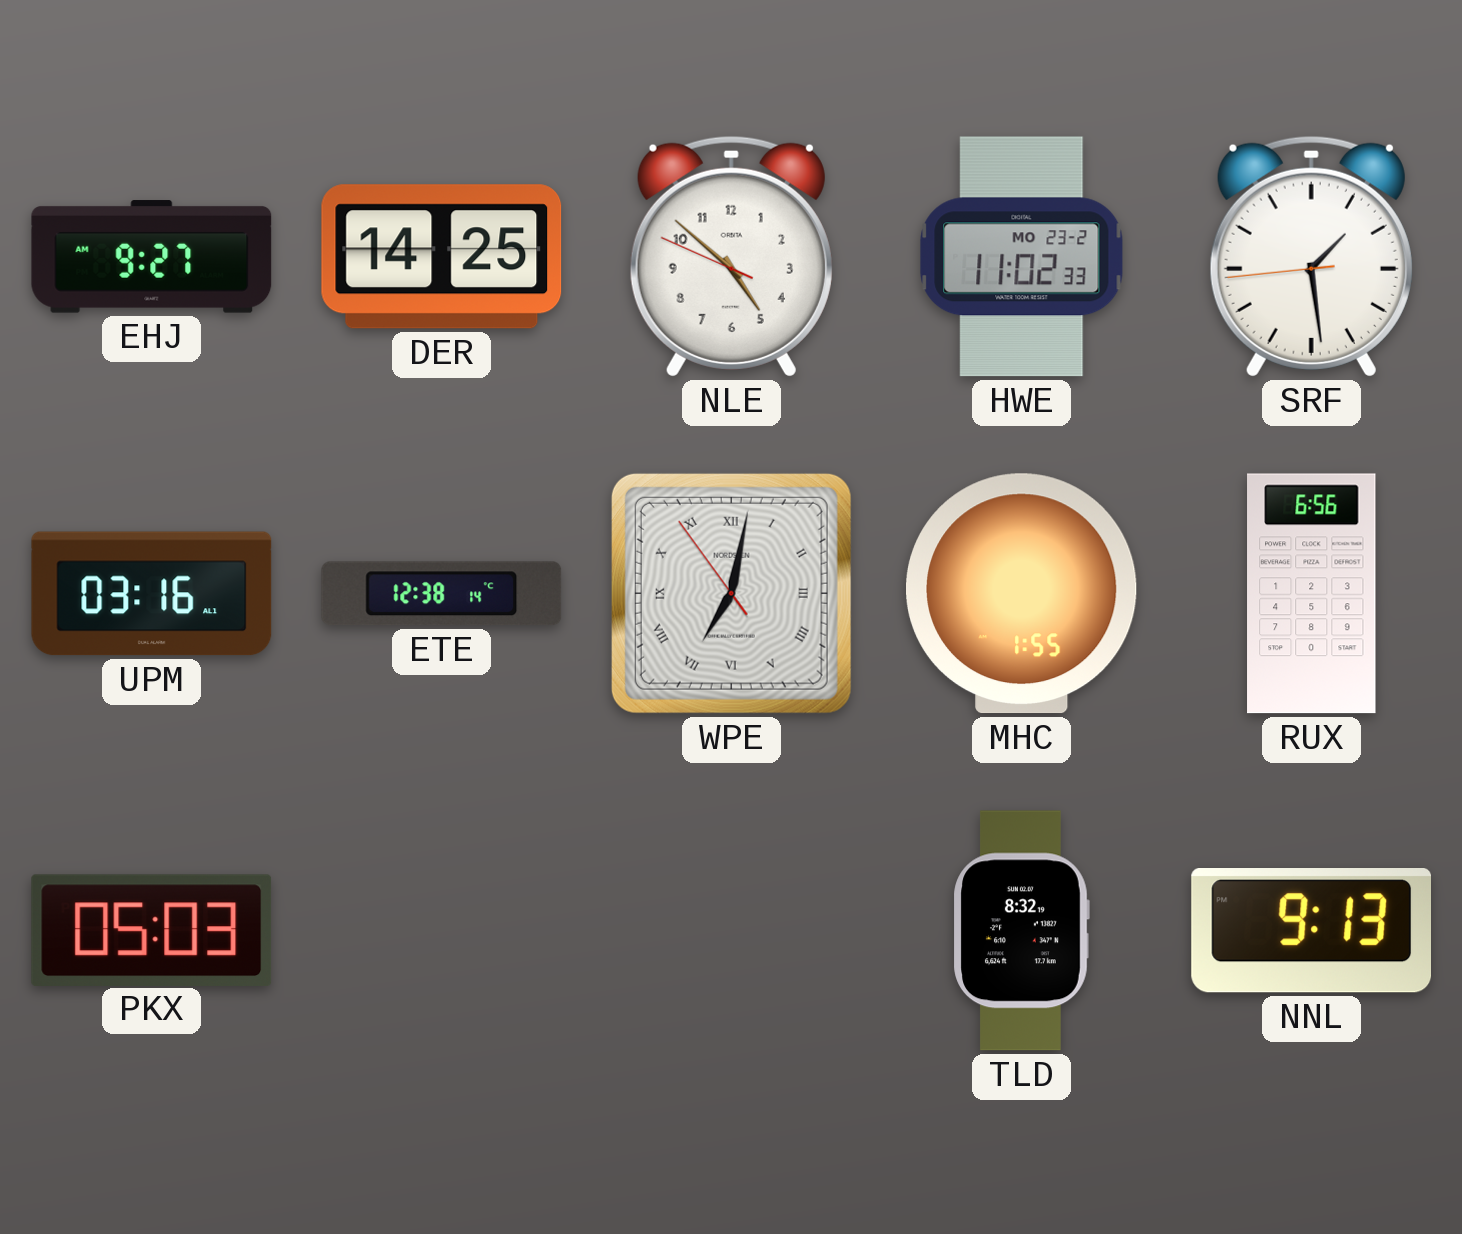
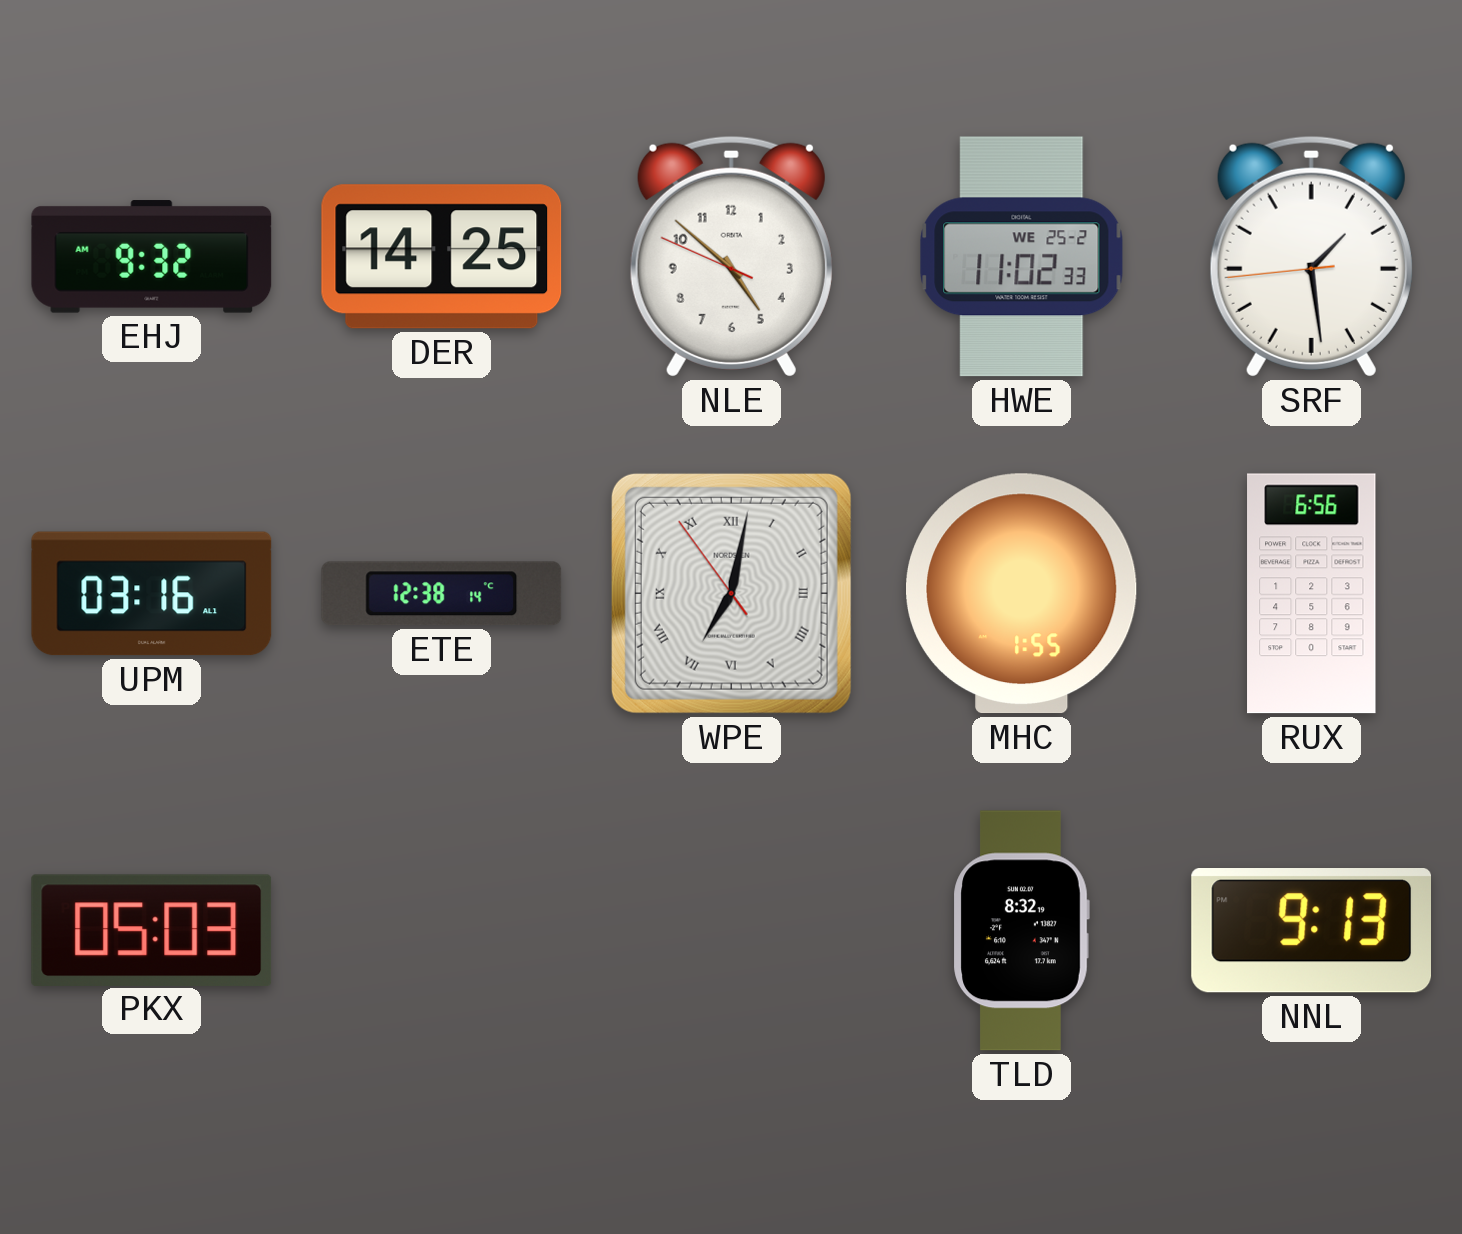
EHJ: 9:27 -> 9:32
HWE date: MO 23-2 -> WE 25-2
